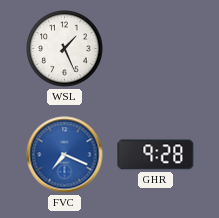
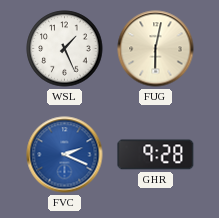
FUG: none -> 6:02
FVC: 7:19 -> 2:19
